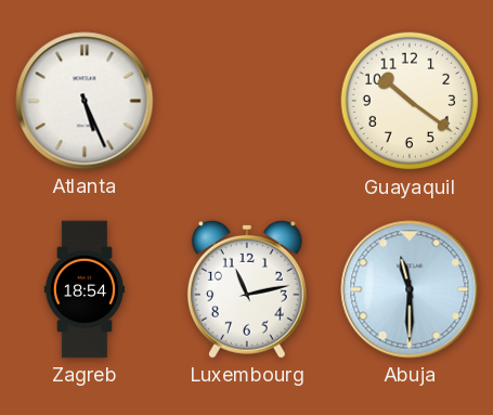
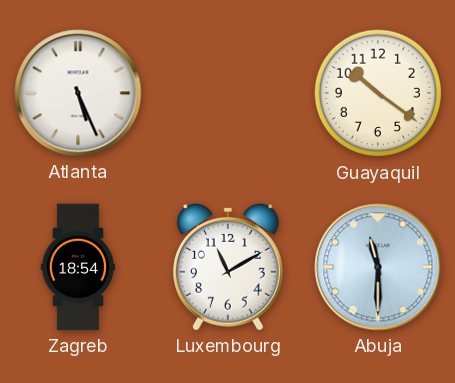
Luxembourg: 11:13 -> 11:10
